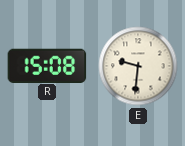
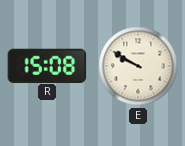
E: 9:31 -> 9:50
